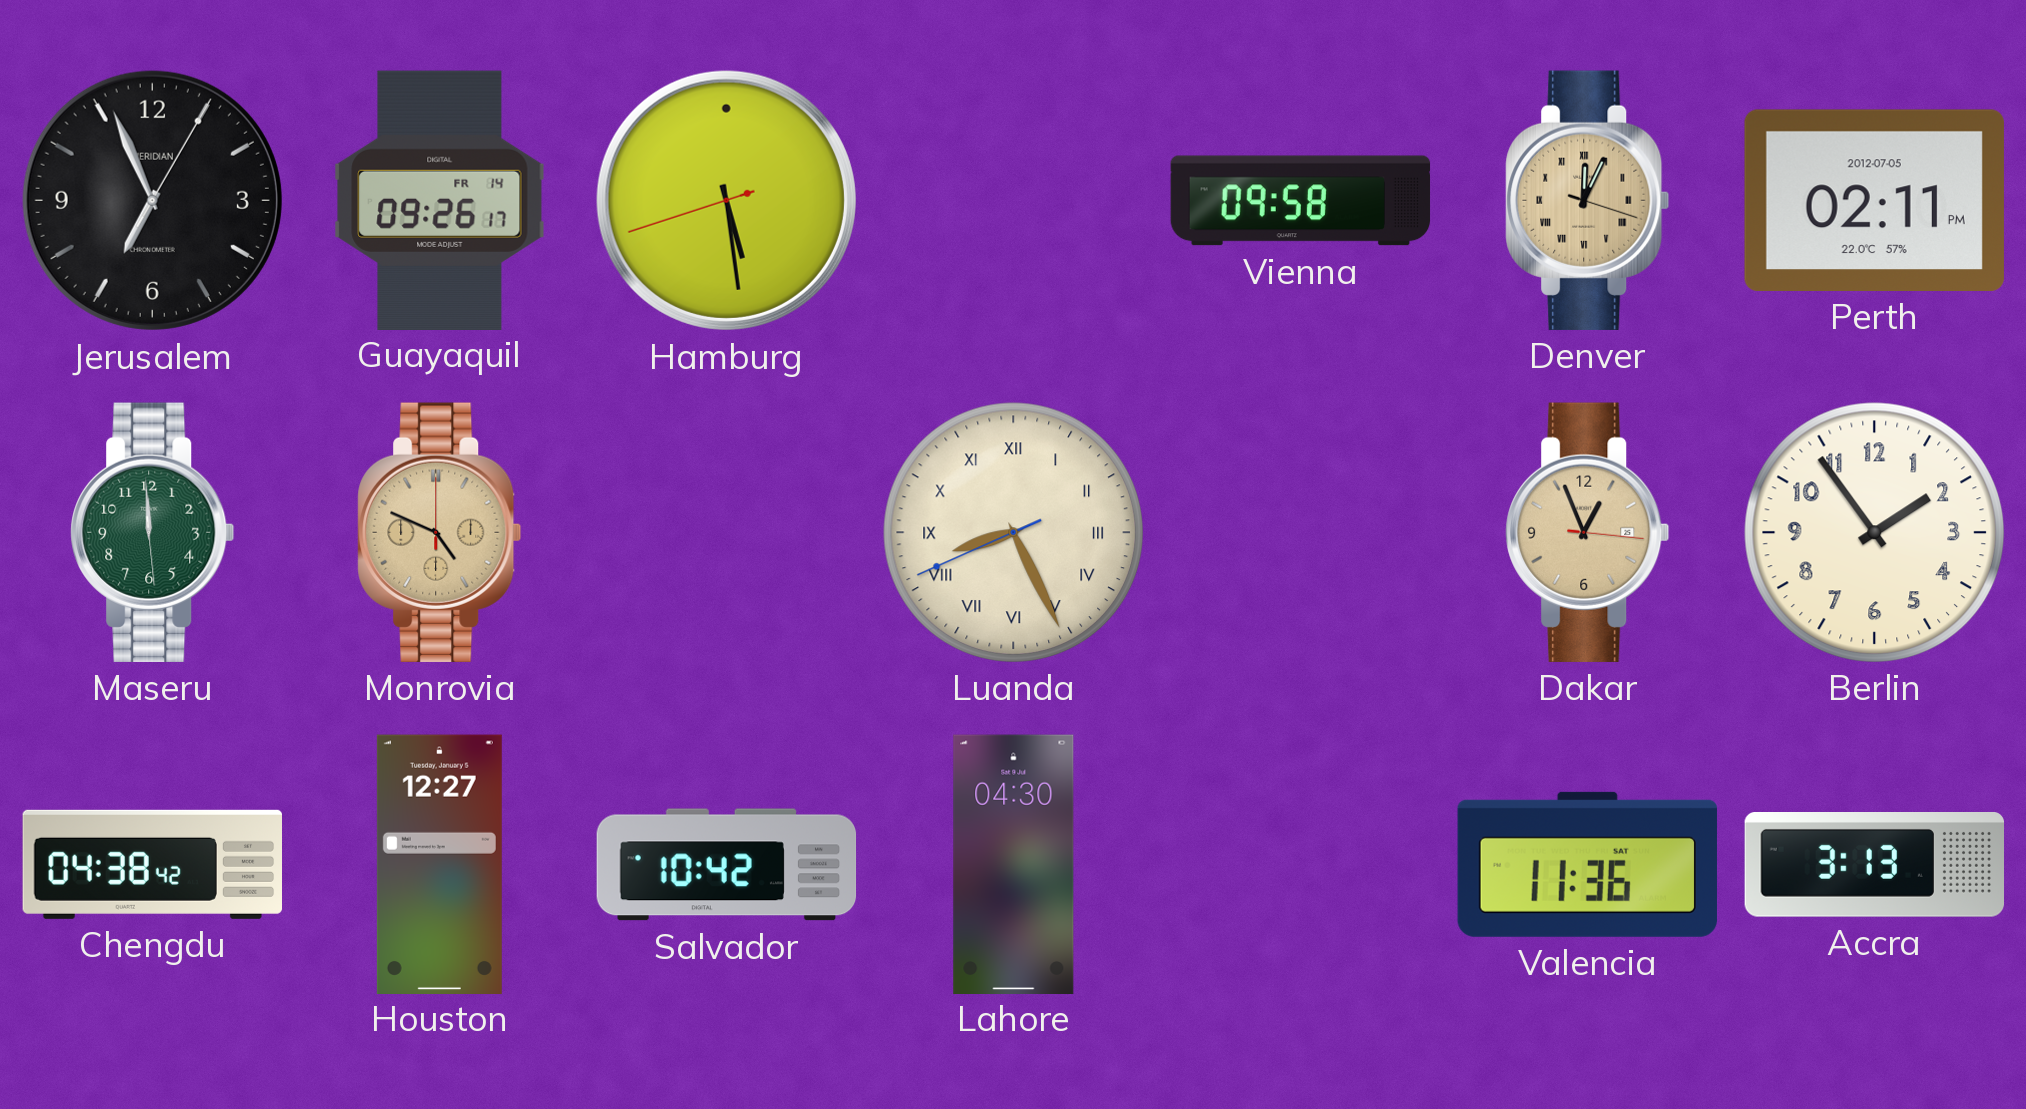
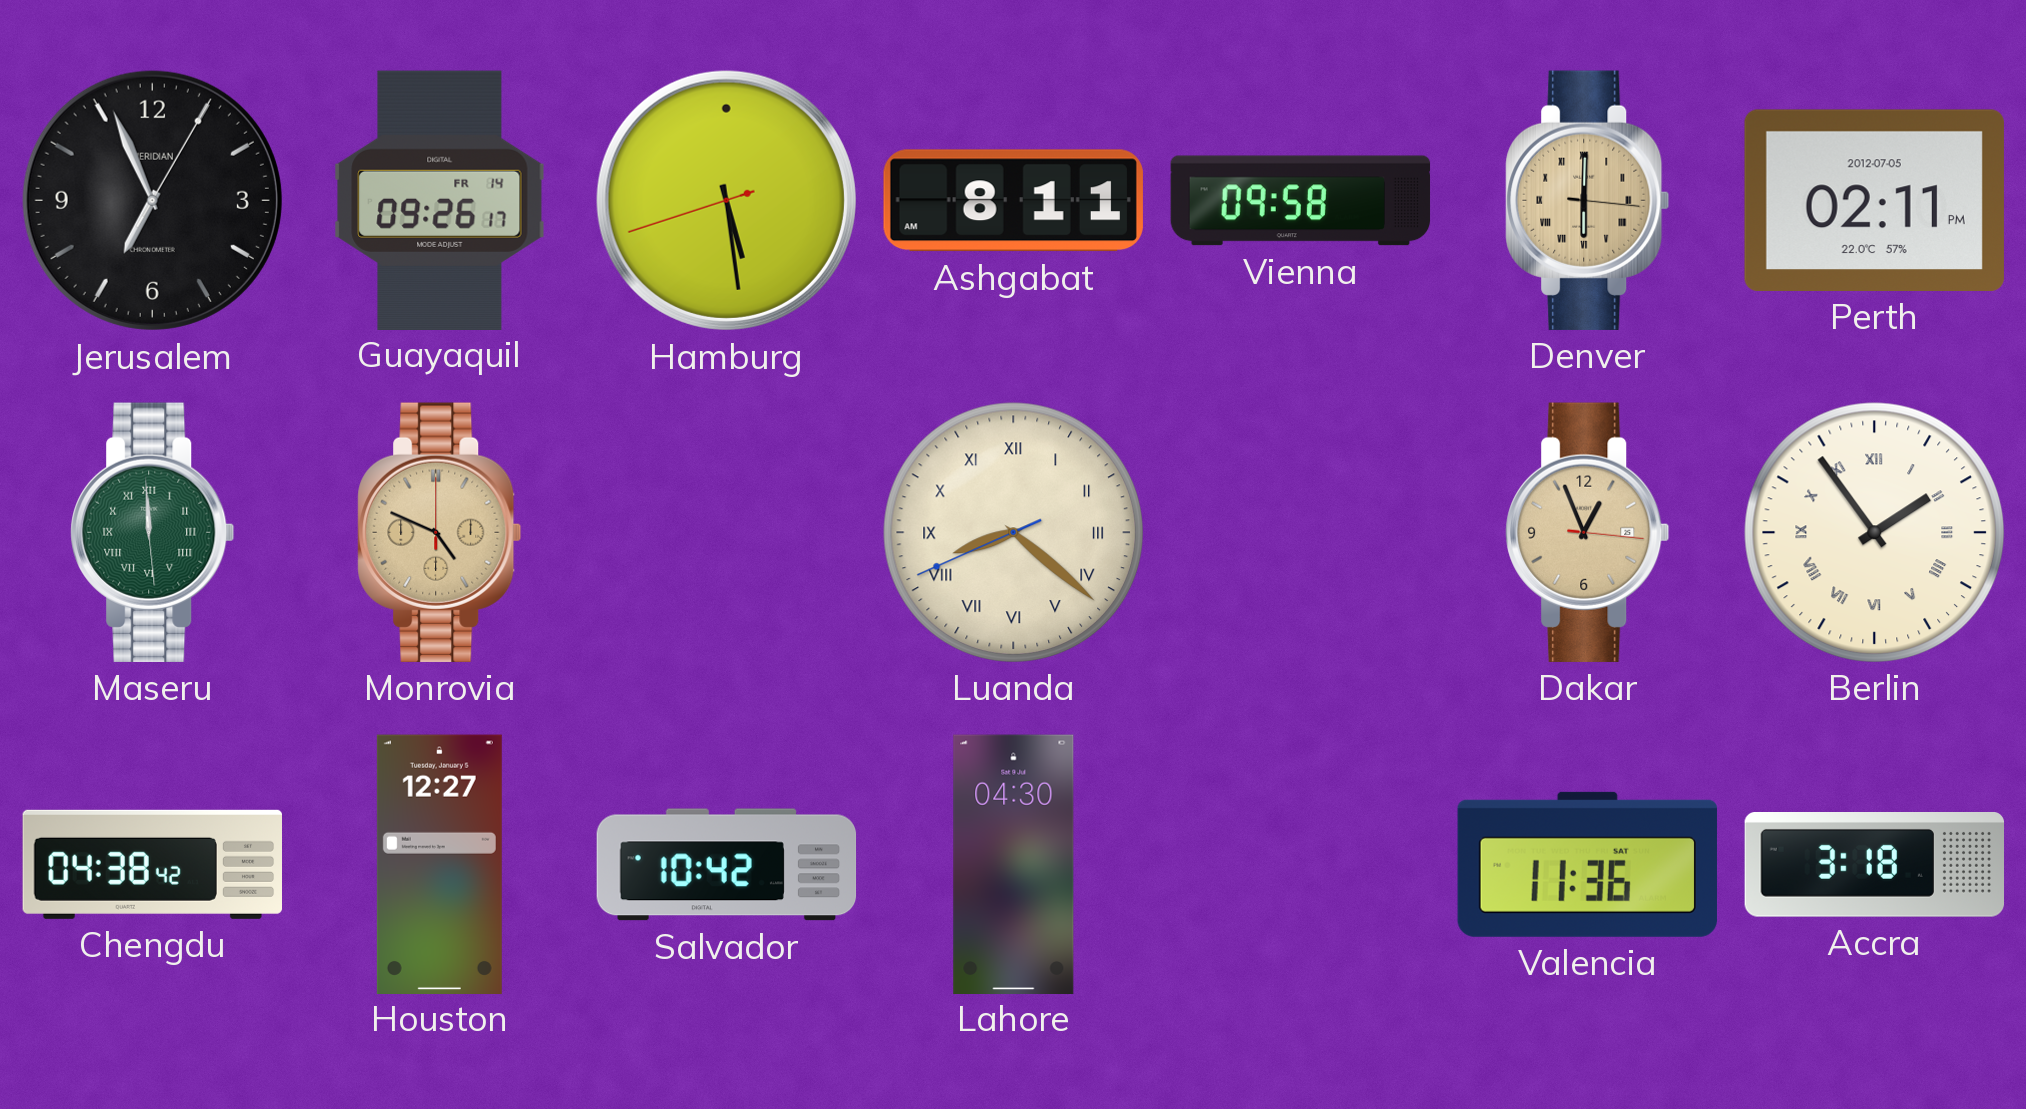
Ashgabat: none -> 8:11
Denver: 12:04 -> 6:00
Maseru numerals: Arabic -> Roman
Luanda: 8:25 -> 8:21
Berlin numerals: Arabic -> Roman
Accra: 3:13 -> 3:18
